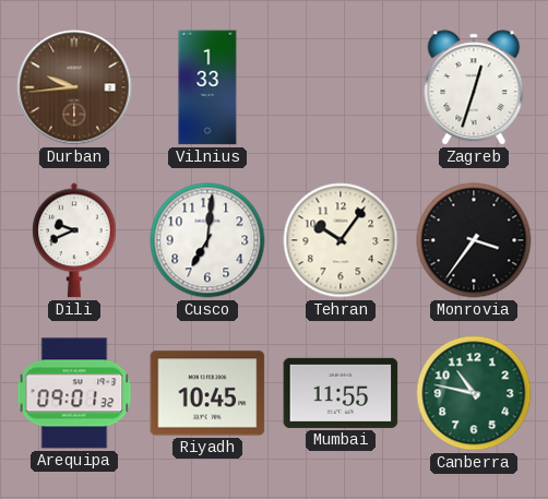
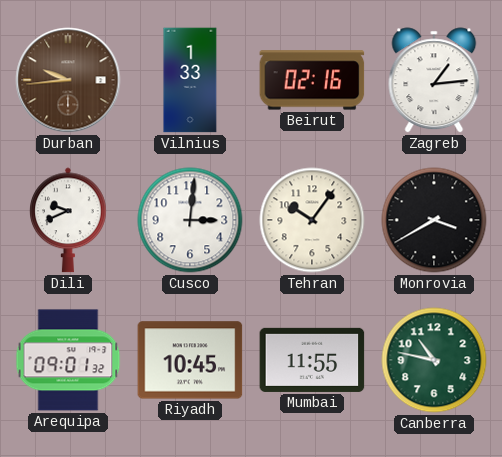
Beirut: none -> 02:16
Zagreb: 12:33 -> 1:14
Cusco: 7:01 -> 3:01
Monrovia: 3:36 -> 3:40
